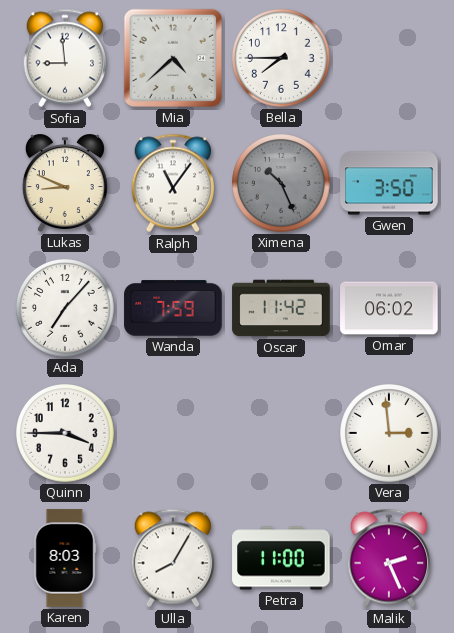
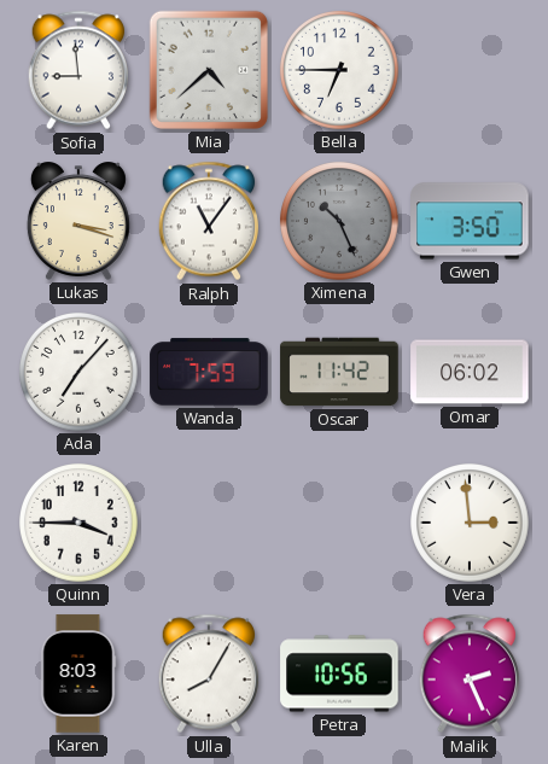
Bella: 7:45 -> 6:45
Lukas: 8:49 -> 3:18
Petra: 11:00 -> 10:56
